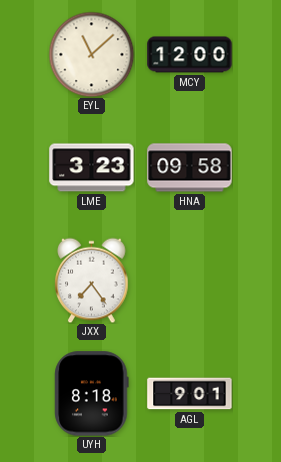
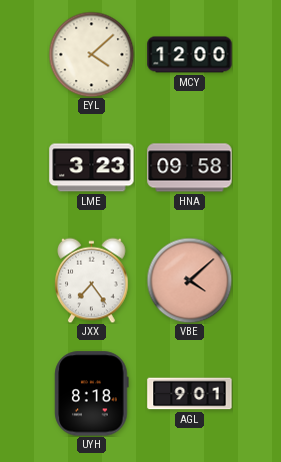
EYL: 11:08 -> 4:08
VBE: none -> 4:08
